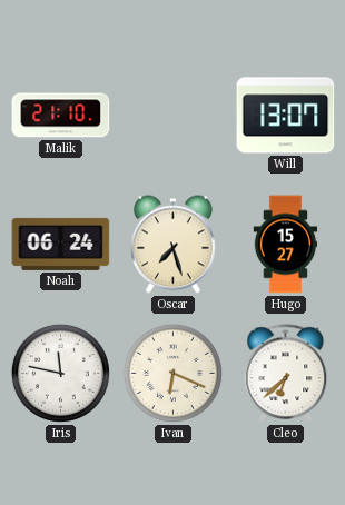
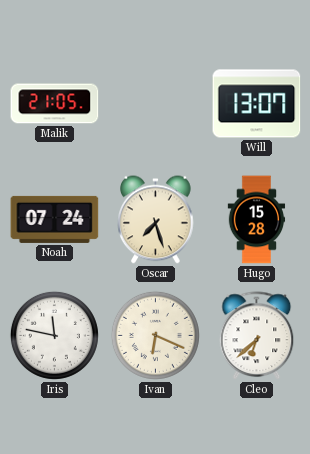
Malik: 21:10 -> 21:05
Noah: 06:24 -> 07:24
Hugo: 15:27 -> 15:28
